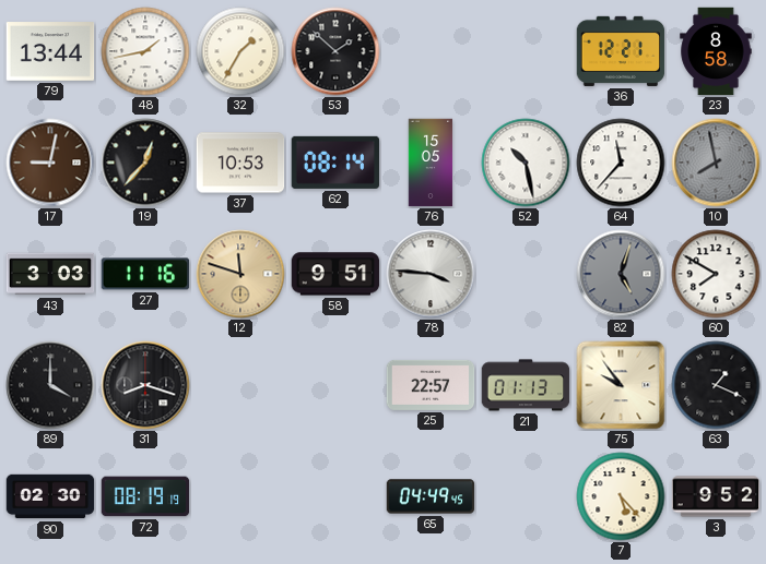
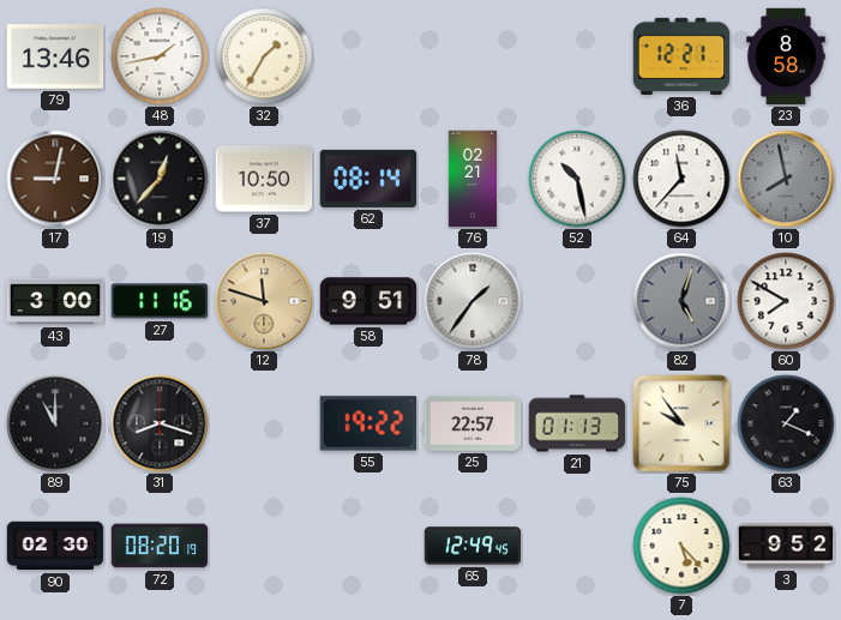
79: 13:44 -> 13:46
53: 1:52 -> none
37: 10:53 -> 10:50
76: 15:05 -> 02:21
43: 3:03 -> 3:00
78: 3:46 -> 1:36
89: 4:00 -> 11:00
55: none -> 19:22
72: 08:19 -> 08:20
65: 04:49 -> 12:49
